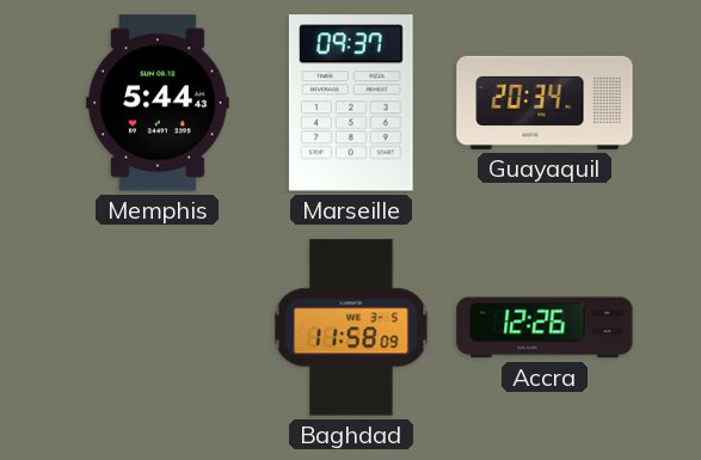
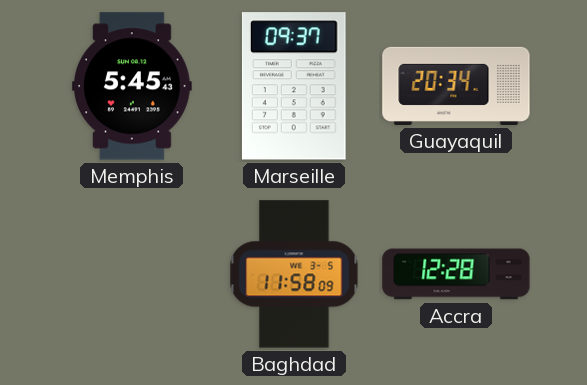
Memphis: 5:44 -> 5:45
Accra: 12:26 -> 12:28
